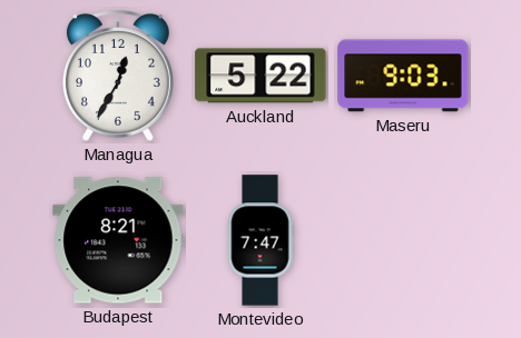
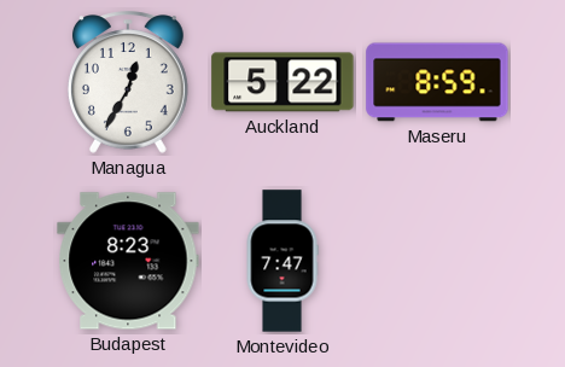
Maseru: 9:03 -> 8:59
Budapest: 8:21 -> 8:23
